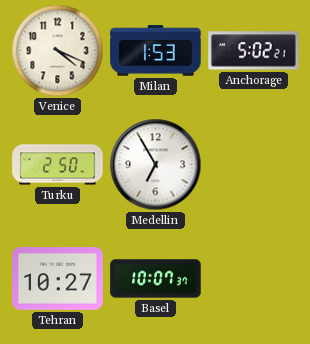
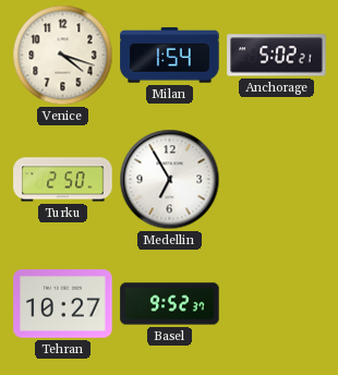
Venice: 4:19 -> 4:18
Milan: 1:53 -> 1:54
Basel: 10:07 -> 9:52
